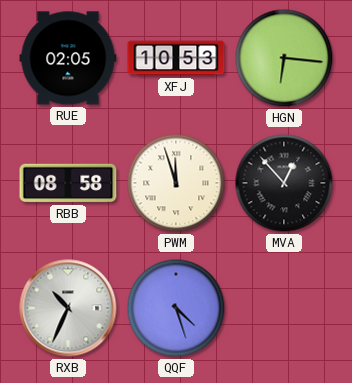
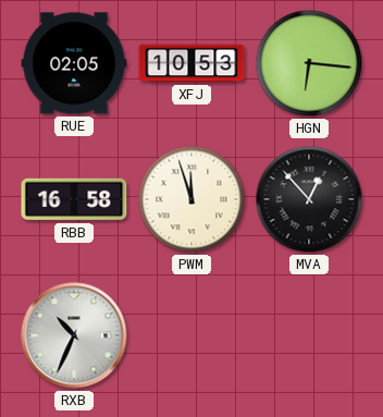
RBB: 08:58 -> 16:58
QQF: 4:27 -> none
